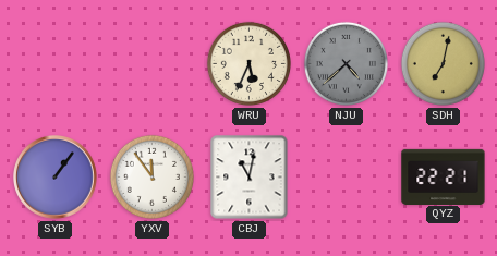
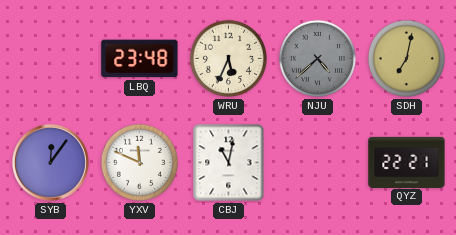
LBQ: none -> 23:48
SYB: 1:06 -> 12:06
YXV: 11:54 -> 11:49
